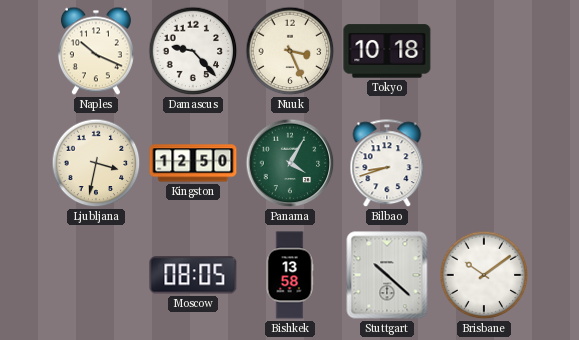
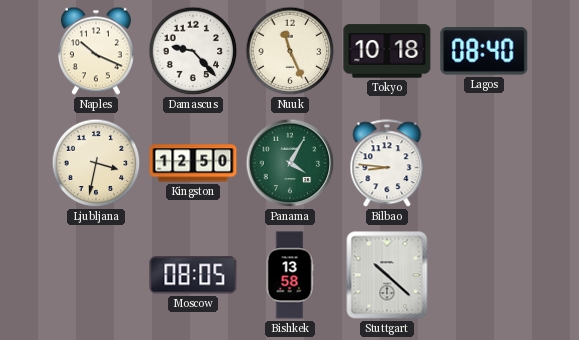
Nuuk: 3:26 -> 11:26
Lagos: none -> 08:40
Bilbao: 8:42 -> 8:46
Brisbane: 10:09 -> none
